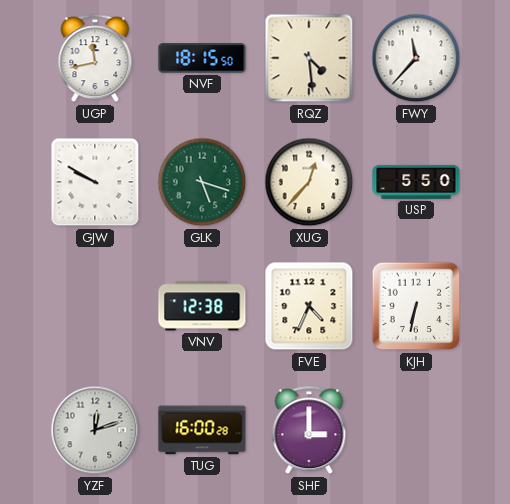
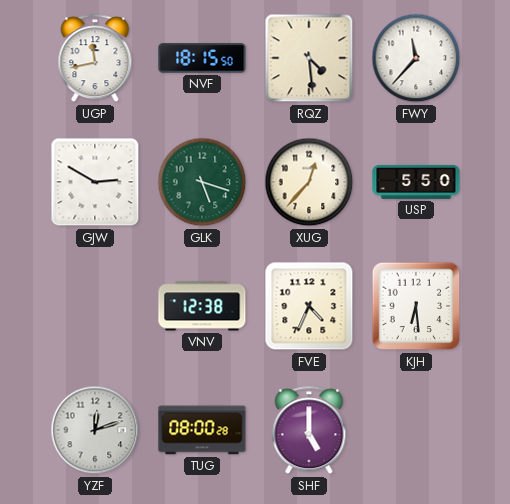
GJW: 9:50 -> 2:50
KJH: 6:32 -> 6:29
TUG: 16:00 -> 08:00
SHF: 3:00 -> 5:00
